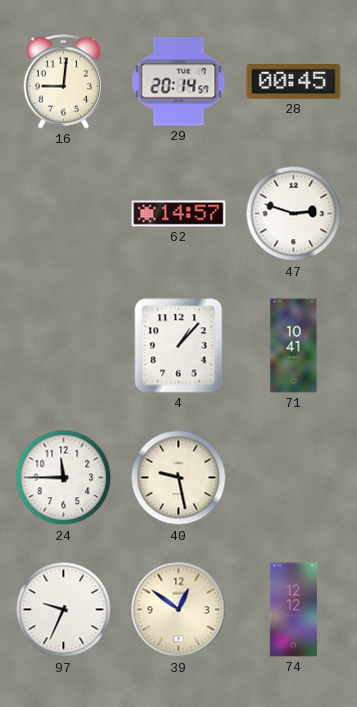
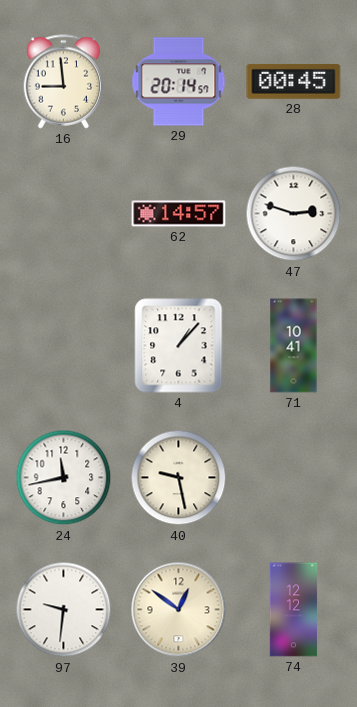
16: 9:01 -> 8:59
24: 11:45 -> 11:43
97: 9:34 -> 9:31
